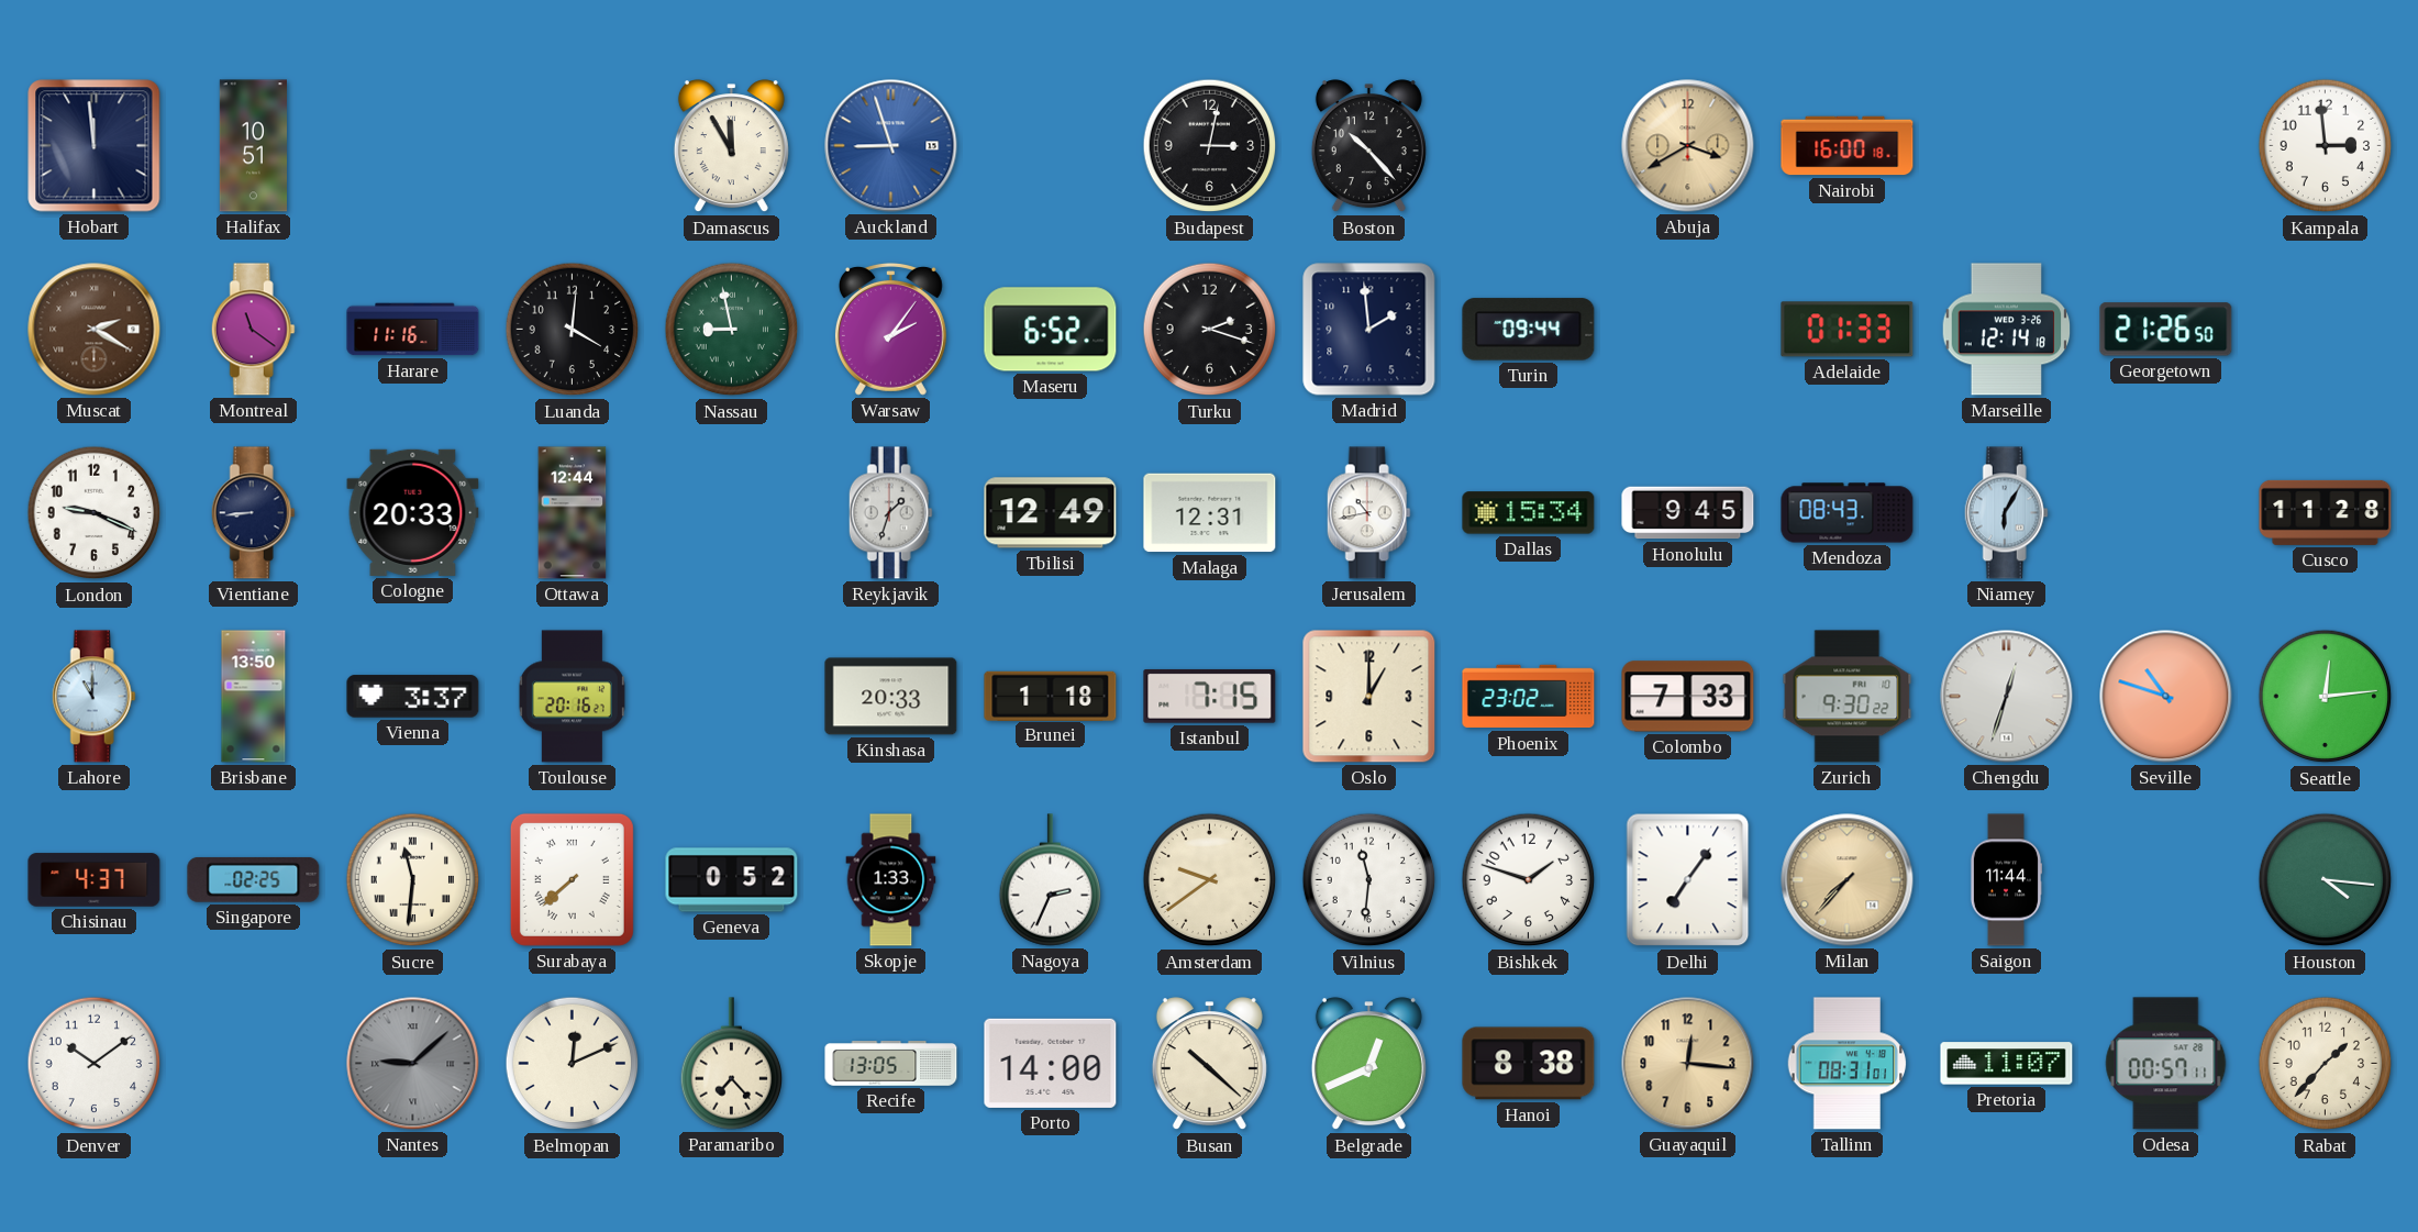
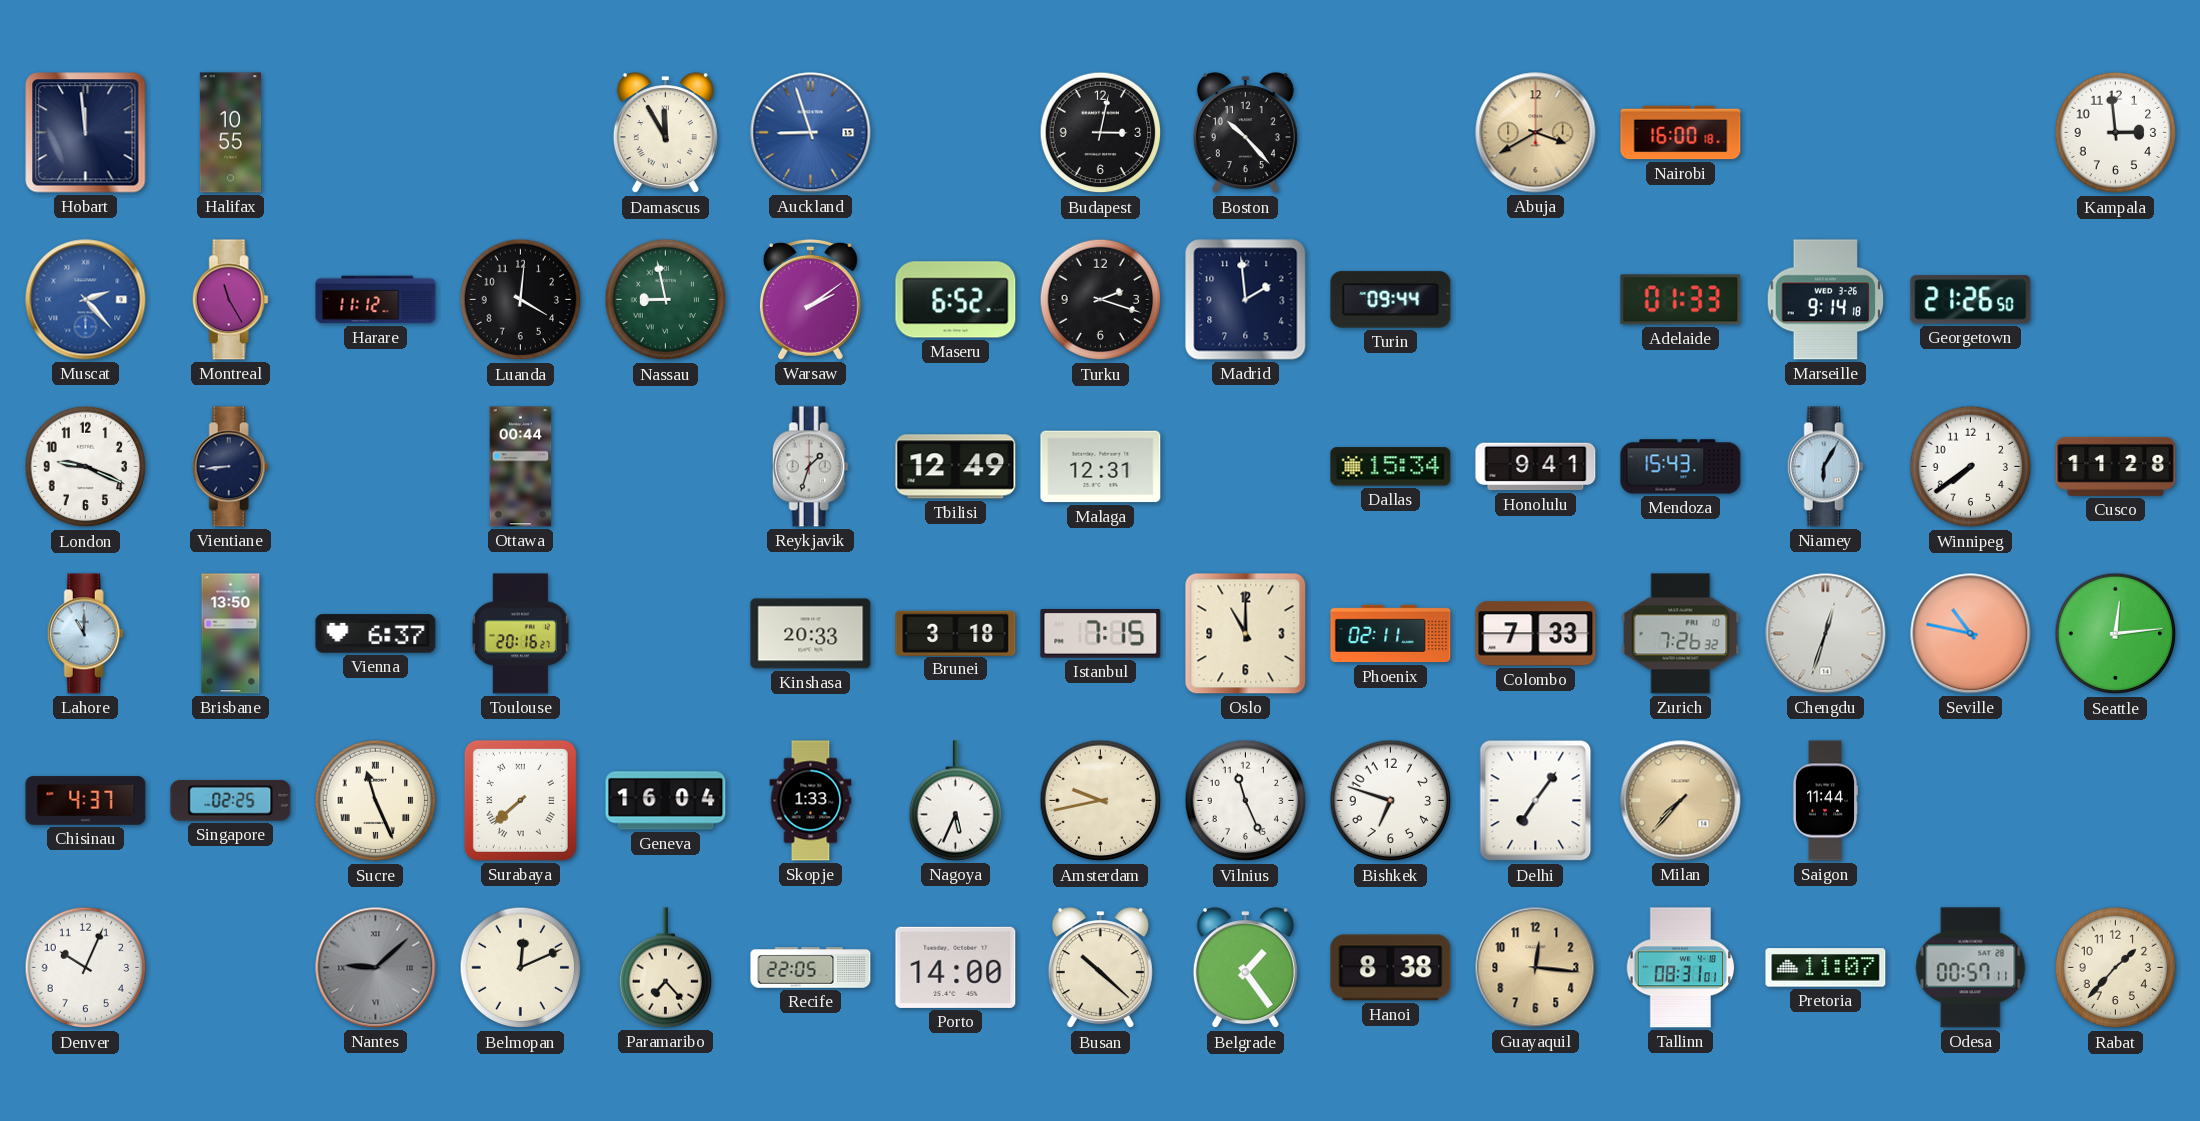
Halifax: 10:51 -> 10:55
Muscat: 2:20 -> 2:23
Muscat dial: brown -> blue
Montreal: 11:21 -> 11:25
Harare: 11:16 -> 11:12
Warsaw: 2:06 -> 2:09
Marseille: 12:14 -> 9:14
Cologne: 20:33 -> none
Ottawa: 12:44 -> 00:44
Jerusalem: 10:43 -> none
Honolulu: 9:45 -> 9:41
Mendoza: 08:43 -> 15:43
Winnipeg: none -> 7:39
Vienna: 3:37 -> 6:37
Brunei: 1:18 -> 3:18
Oslo: 1:00 -> 11:00
Phoenix: 23:02 -> 02:11
Zurich: 9:30 -> 7:26
Seville: 10:48 -> 10:47
Sucre: 11:31 -> 11:26
Geneva: 0:52 -> 16:04
Nagoya: 2:34 -> 5:34
Amsterdam: 9:39 -> 9:43
Vilnius: 11:31 -> 11:26
Bishkek: 1:48 -> 6:48
Houston: 4:16 -> none
Denver: 10:09 -> 10:04
Recife: 13:05 -> 22:05
Belgrade: 12:41 -> 1:24
